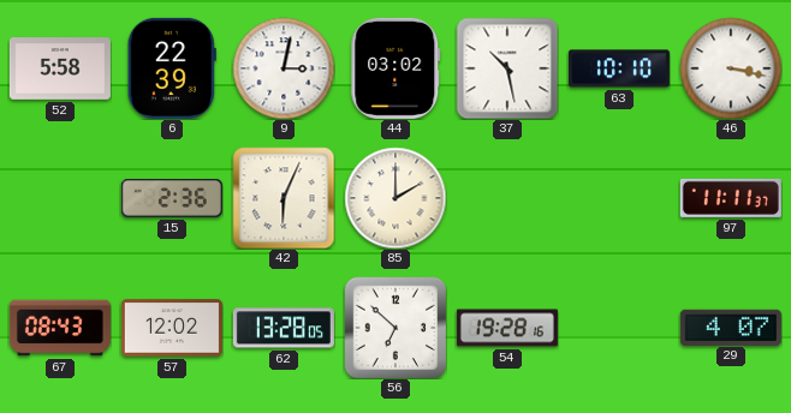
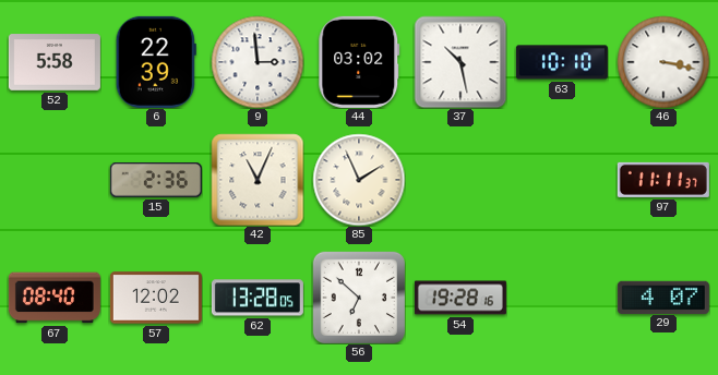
9: 3:02 -> 2:59
42: 6:04 -> 11:04
85: 2:00 -> 1:56
67: 08:43 -> 08:40
